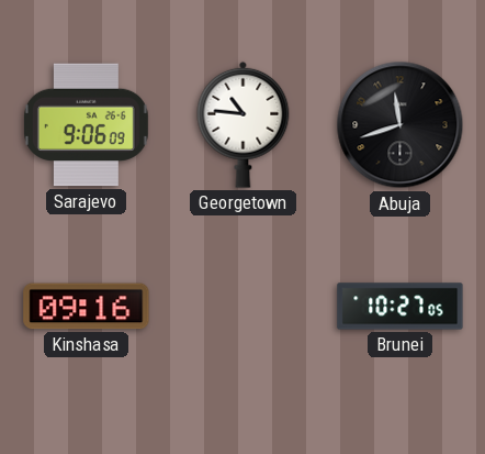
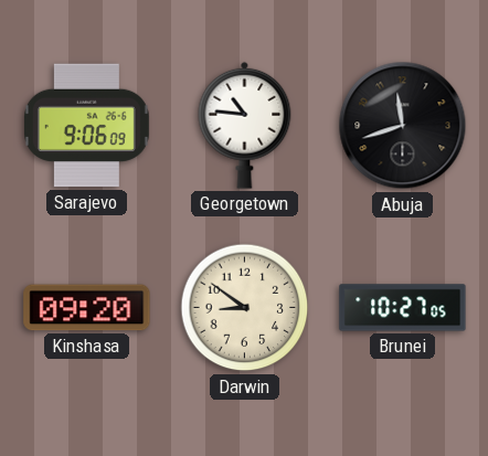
Kinshasa: 09:16 -> 09:20
Darwin: none -> 8:51
